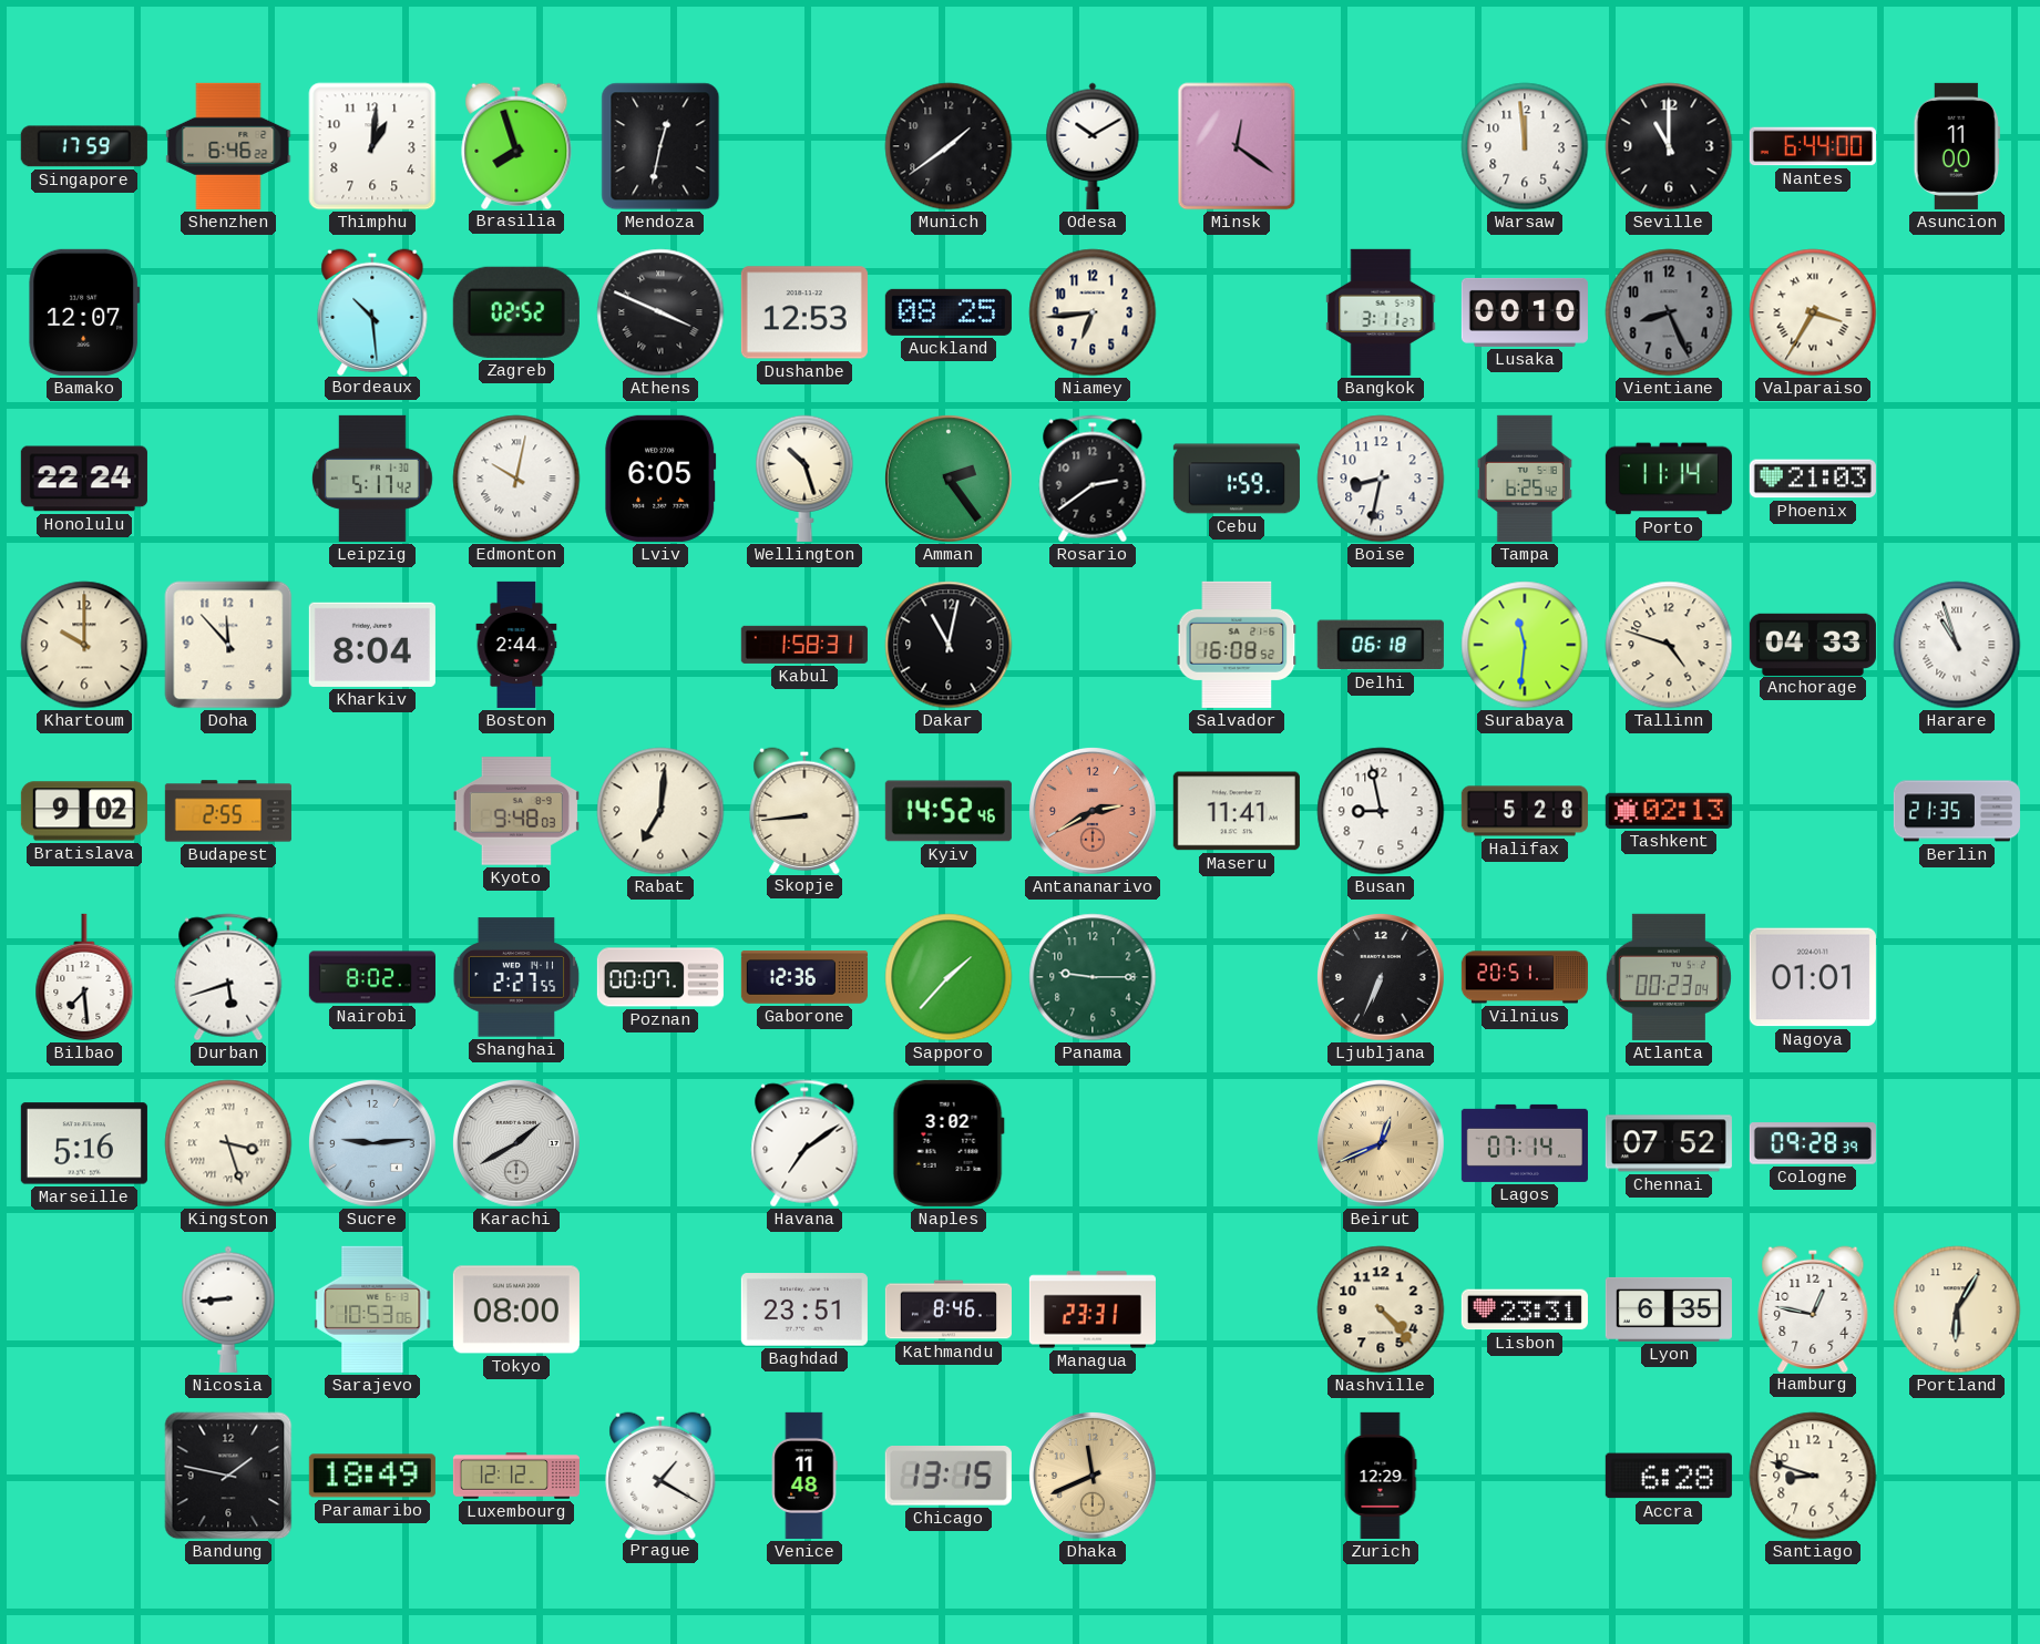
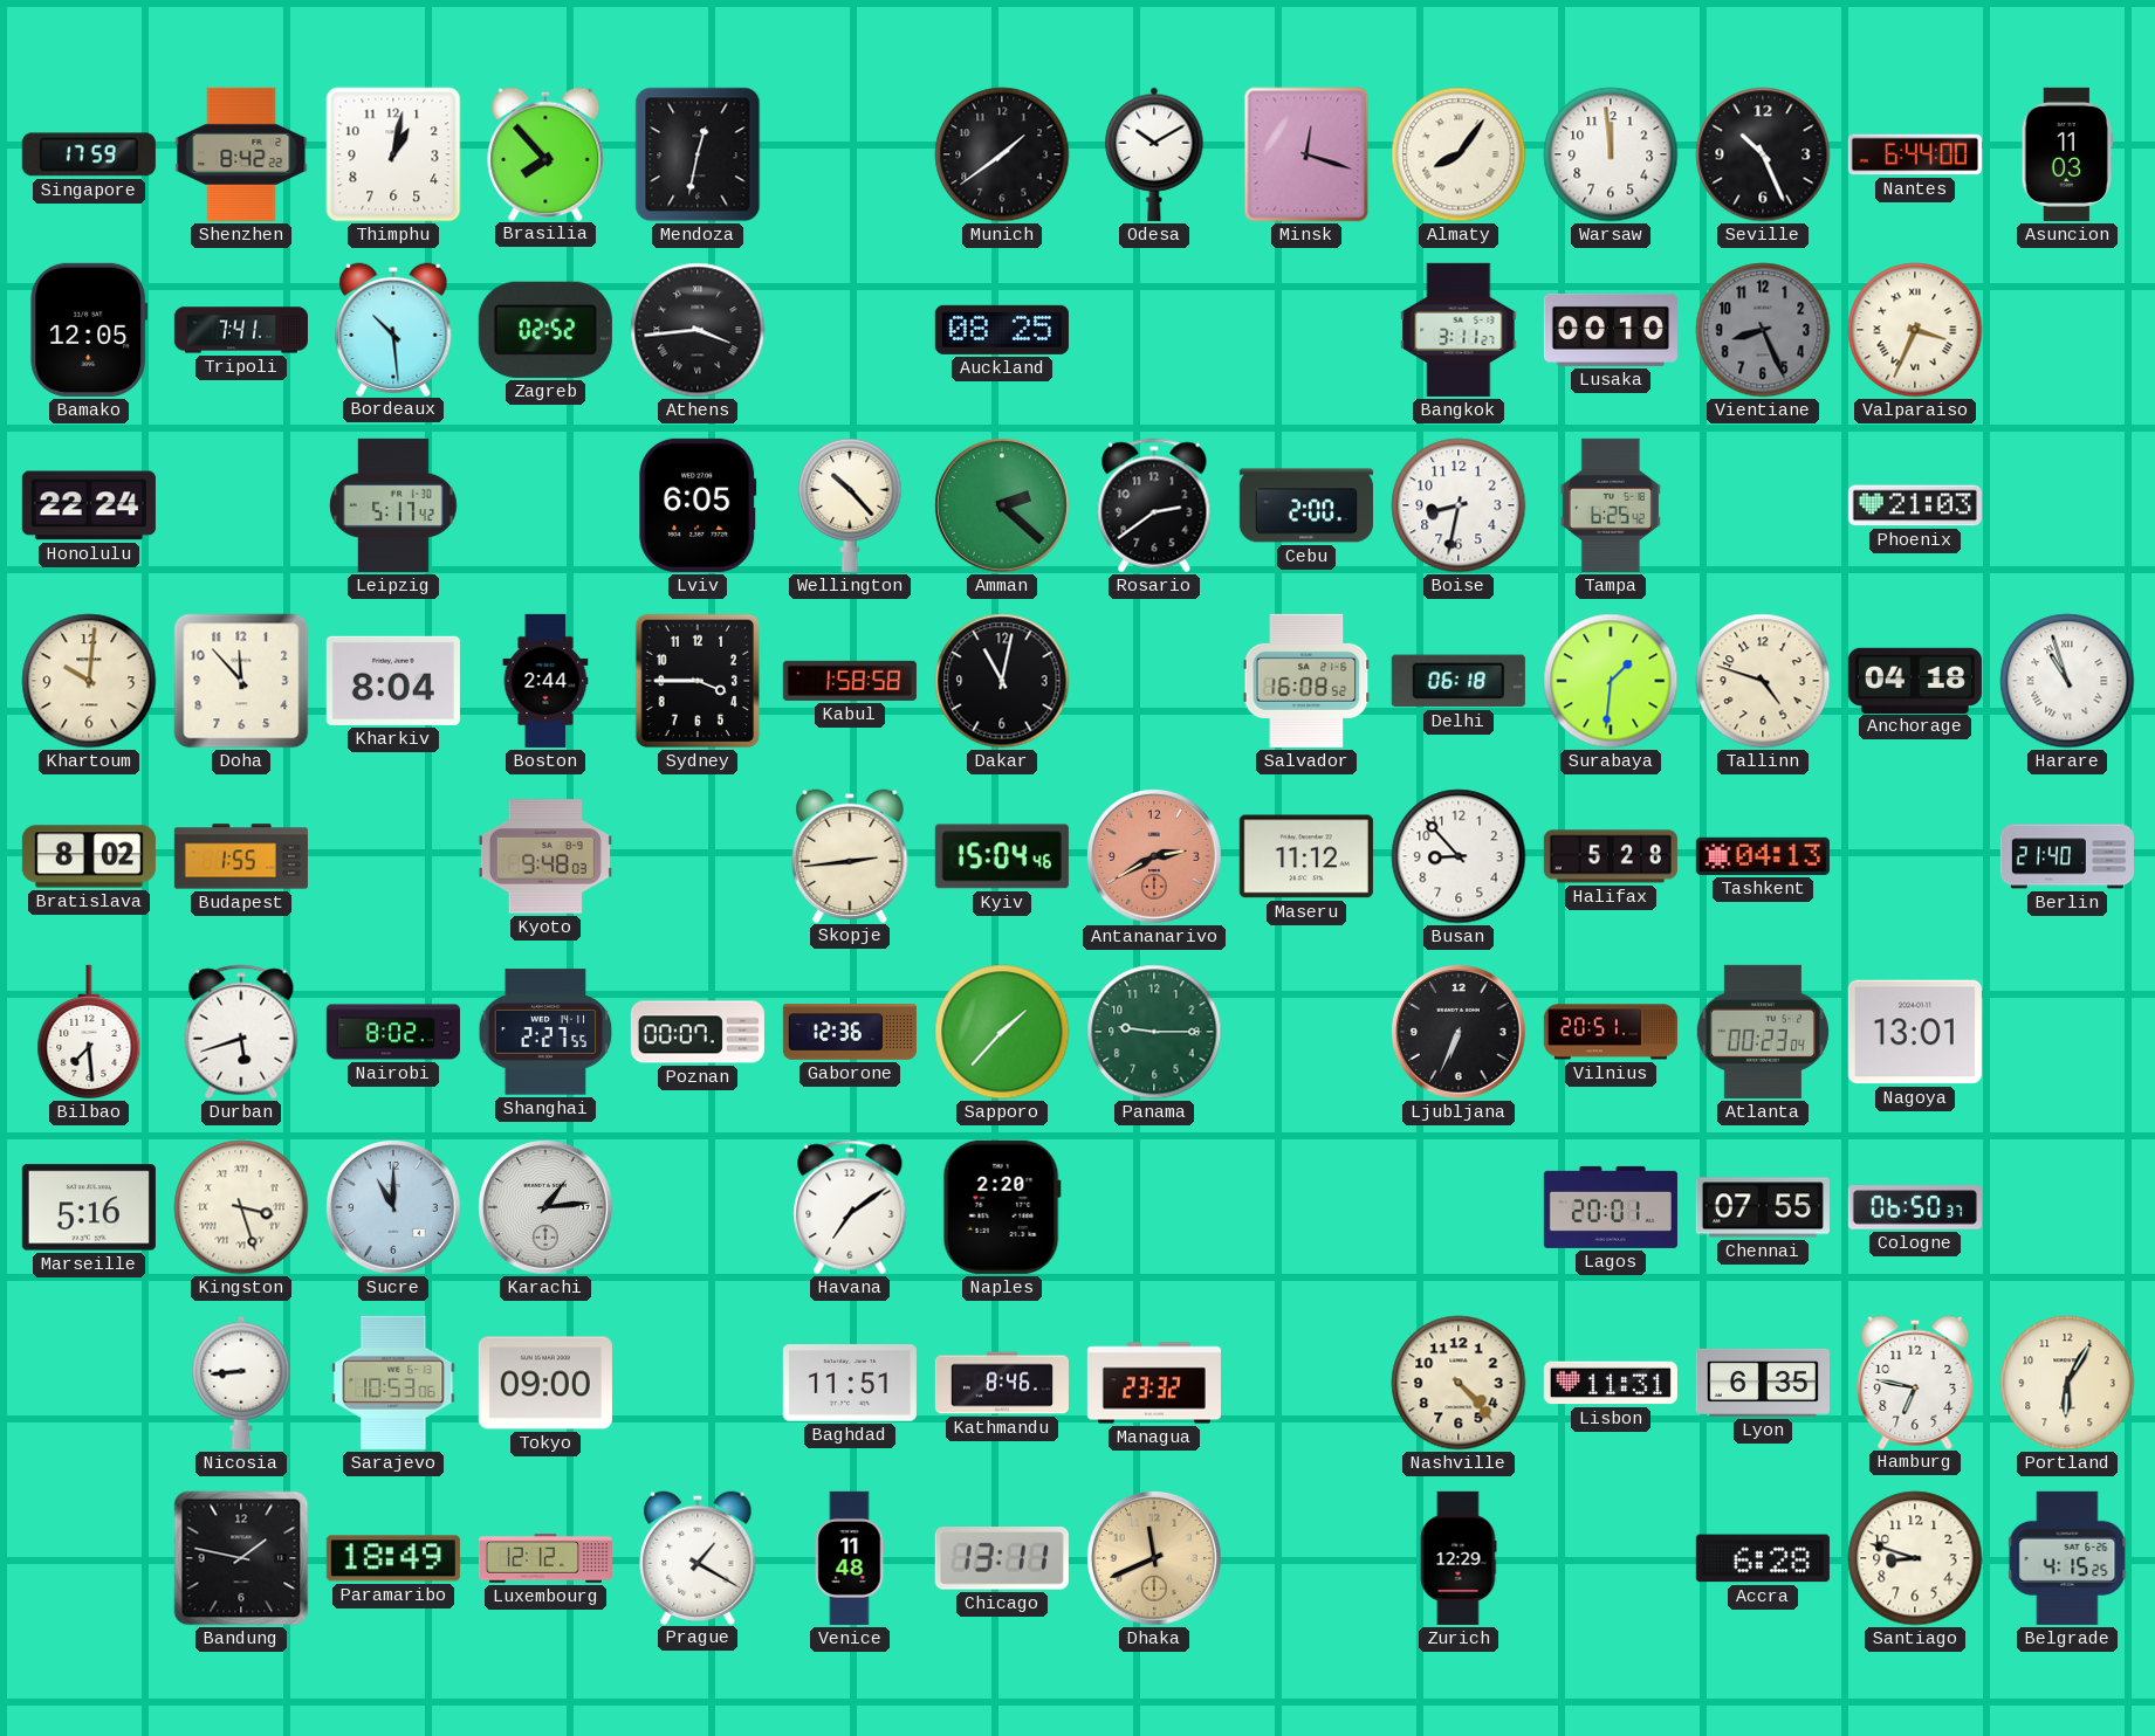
Shenzhen: 6:46 -> 8:42
Thimphu: 1:01 -> 1:02
Brasilia: 7:57 -> 7:53
Minsk: 12:21 -> 12:18
Almaty: none -> 8:06
Seville: 11:00 -> 10:26
Asuncion: 11:00 -> 11:03
Bamako: 12:07 -> 12:05
Tripoli: none -> 7:41
Athens: 3:49 -> 3:44
Dushanbe: 12:53 -> none
Niamey: 6:44 -> none
Valparaiso: 3:35 -> 3:34
Edmonton: 10:02 -> none
Wellington: 10:27 -> 10:23
Amman: 2:24 -> 2:22
Cebu: 1:59 -> 2:00
Porto: 11:14 -> none
Khartoum: 10:00 -> 10:01
Sydney: none -> 3:45
Kabul: 1:58:31 -> 1:58:58
Surabaya: 11:31 -> 1:31
Anchorage: 04:33 -> 04:18
Bratislava: 9:02 -> 8:02
Budapest: 2:55 -> 1:55
Rabat: 7:01 -> none
Skopje: 8:44 -> 2:44
Kyiv: 14:52 -> 15:04
Maseru: 11:41 -> 11:12
Busan: 8:58 -> 8:53
Tashkent: 02:13 -> 04:13
Berlin: 21:35 -> 21:40
Nagoya: 01:01 -> 13:01
Sucre: 9:14 -> 11:00
Karachi: 1:40 -> 1:14
Naples: 3:02 -> 2:20
Beirut: 12:41 -> none
Lagos: 07:14 -> 20:01
Chennai: 07:52 -> 07:55
Cologne: 09:28 -> 06:50
Tokyo: 08:00 -> 09:00
Baghdad: 23:51 -> 11:51
Managua: 23:31 -> 23:32
Lisbon: 23:31 -> 11:31
Hamburg: 12:47 -> 6:47
Chicago: 13:15 -> 13:11
Belgrade: none -> 4:15
